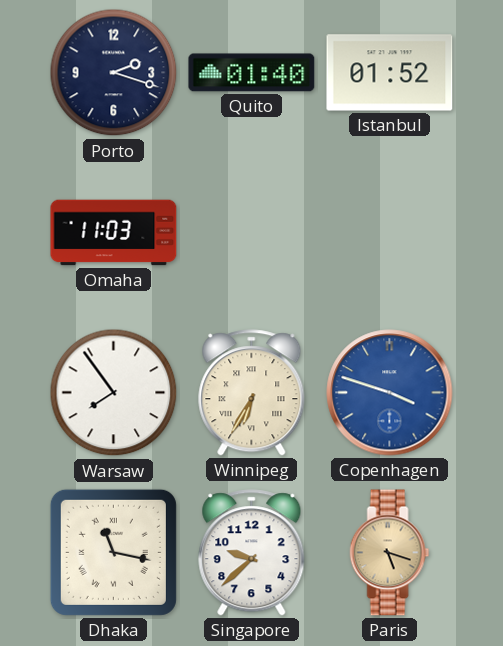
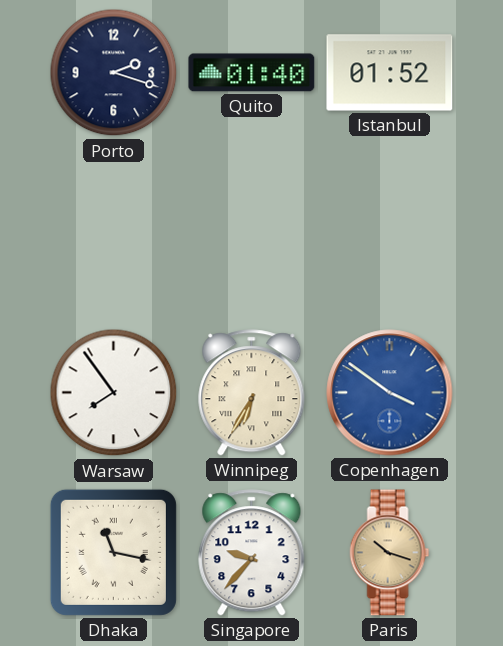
Omaha: 11:03 -> none
Copenhagen: 3:48 -> 3:51
Singapore: 9:38 -> 9:37
Paris: 5:18 -> 10:18
